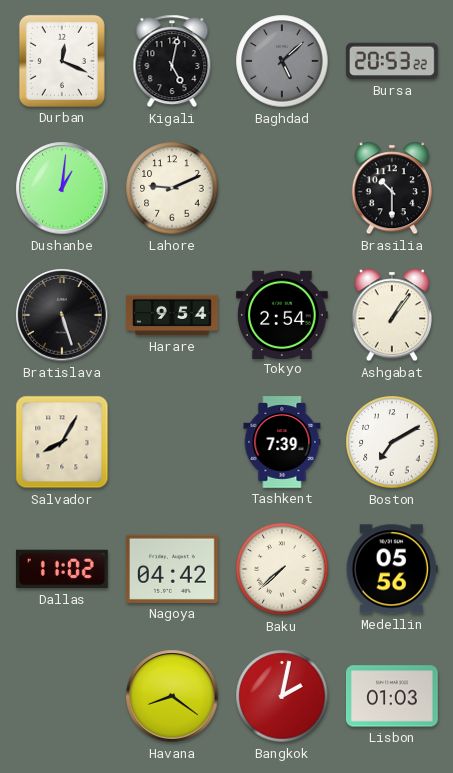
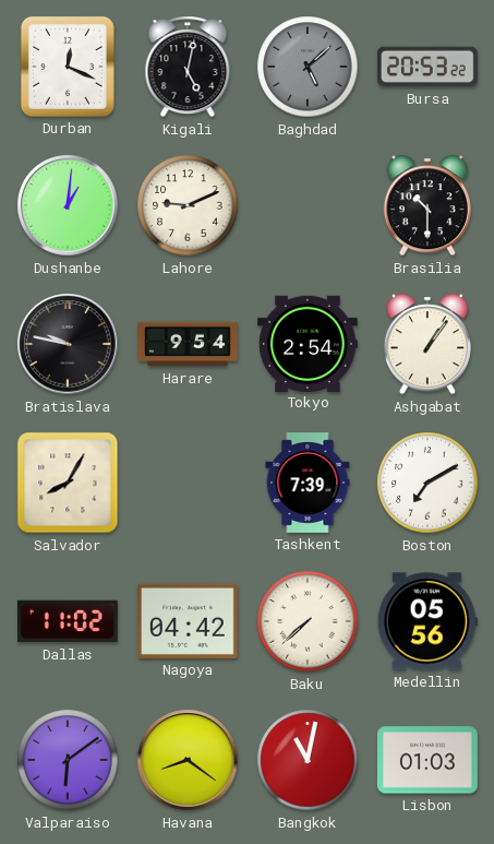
Bratislava: 5:27 -> 9:47
Valparaiso: none -> 6:09
Bangkok: 2:02 -> 11:02
